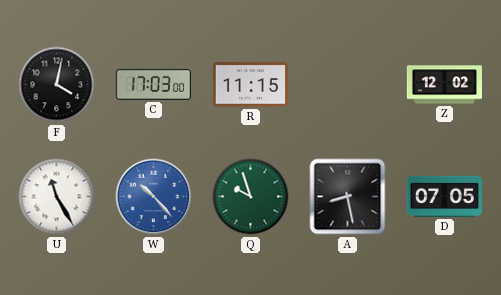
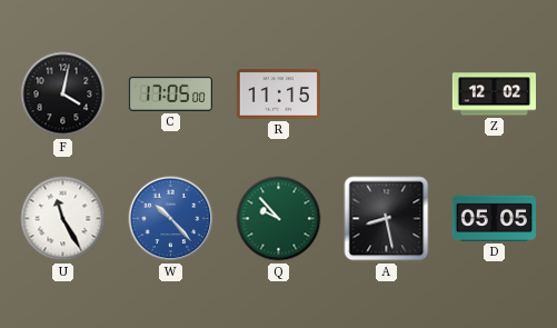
C: 17:03 -> 17:05
Q: 9:57 -> 9:53
D: 07:05 -> 05:05
